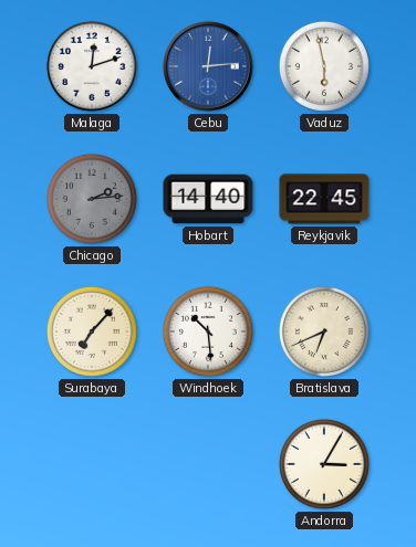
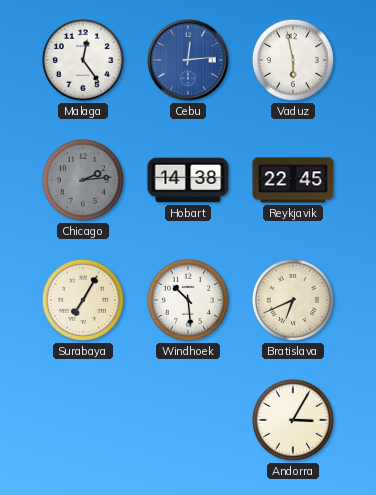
Malaga: 12:12 -> 12:24
Hobart: 14:40 -> 14:38
Surabaya: 7:07 -> 7:05
